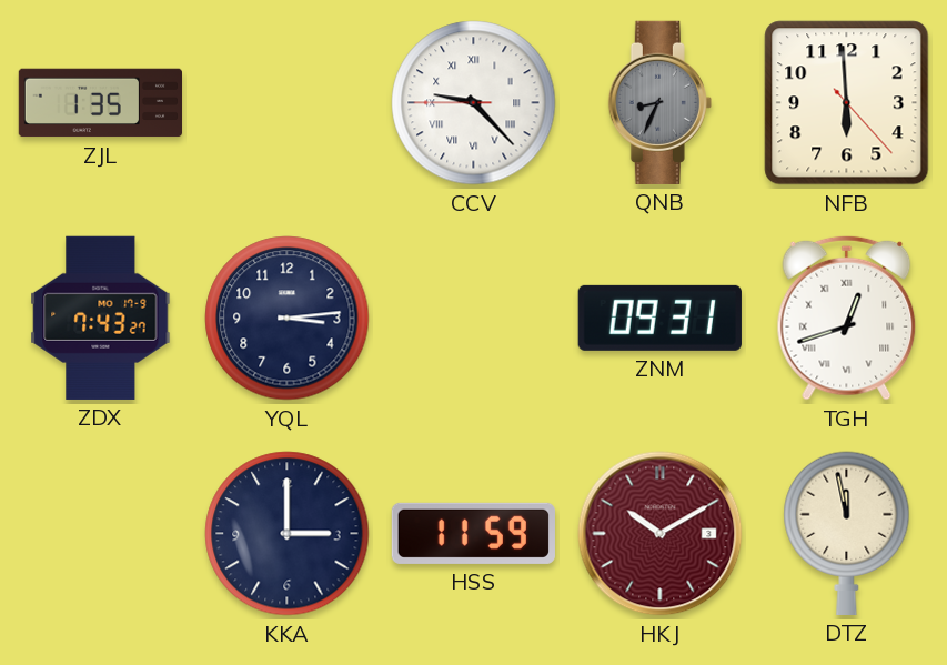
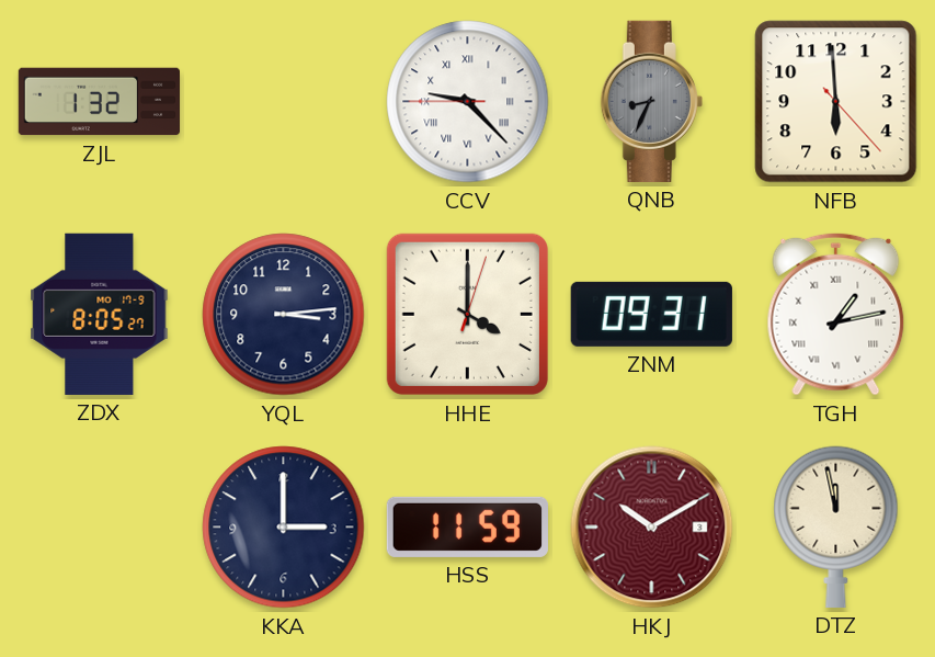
ZJL: 1:35 -> 1:32
ZDX: 7:43 -> 8:05
HHE: none -> 4:00
TGH: 12:42 -> 1:13
